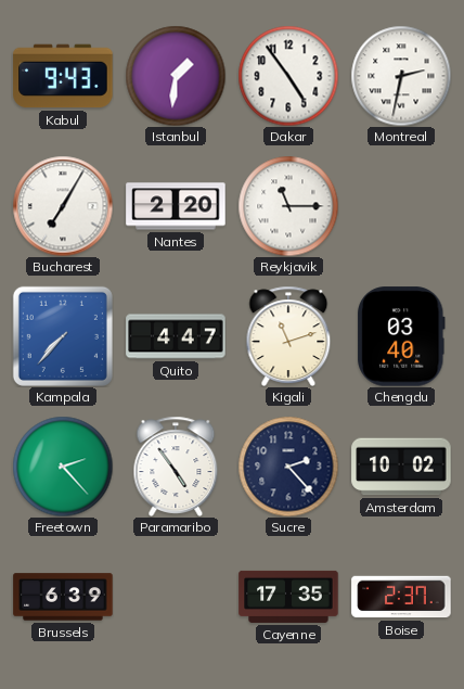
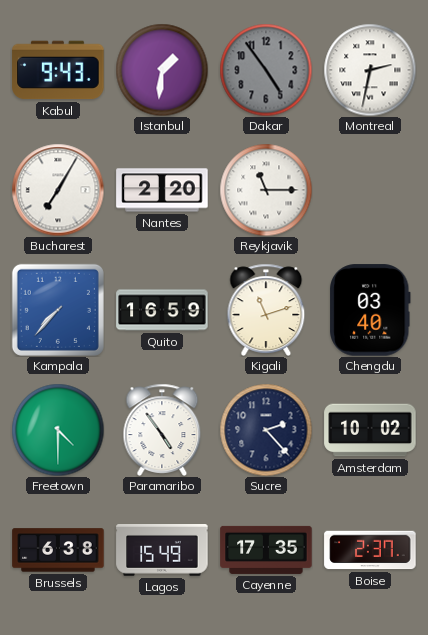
Dakar dial: white -> grey
Quito: 4:47 -> 16:59
Freetown: 2:23 -> 4:30
Brussels: 6:39 -> 6:38
Lagos: none -> 15:49
